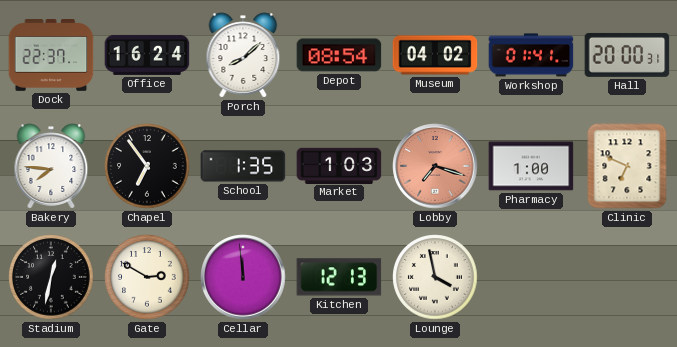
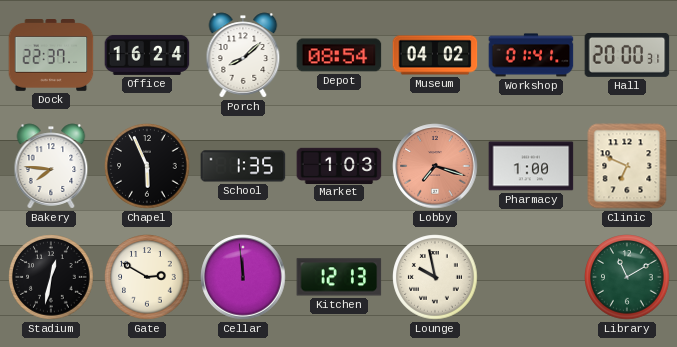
Chapel: 6:54 -> 5:56
Lounge: 3:58 -> 9:58
Library: none -> 11:10
